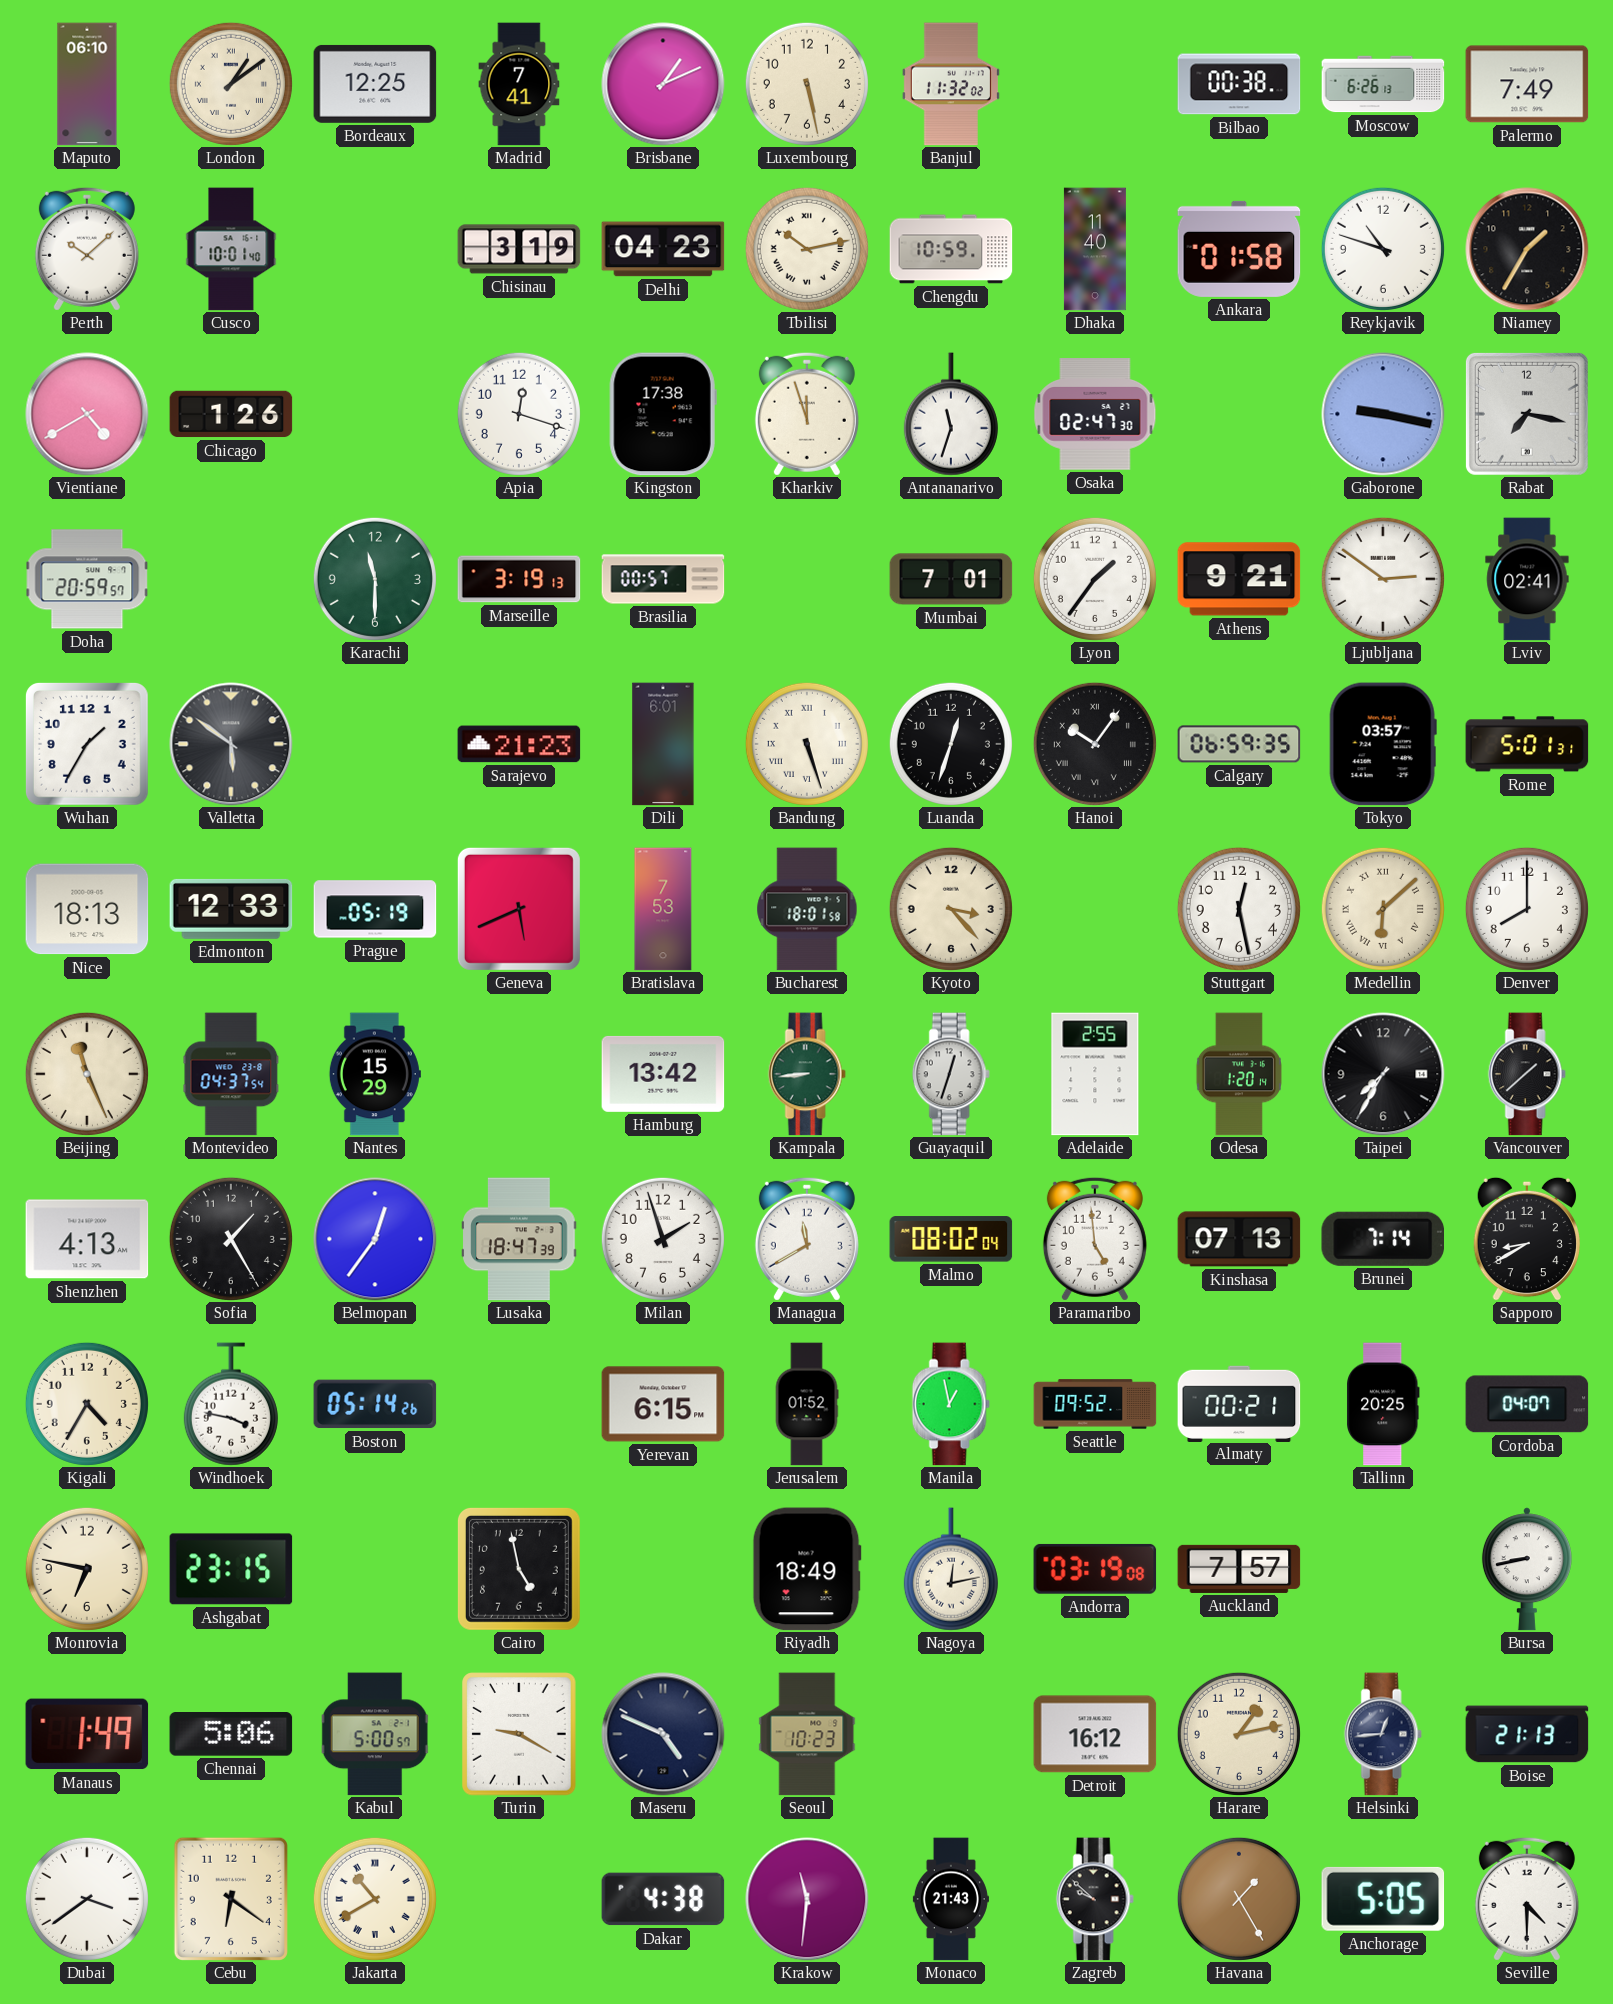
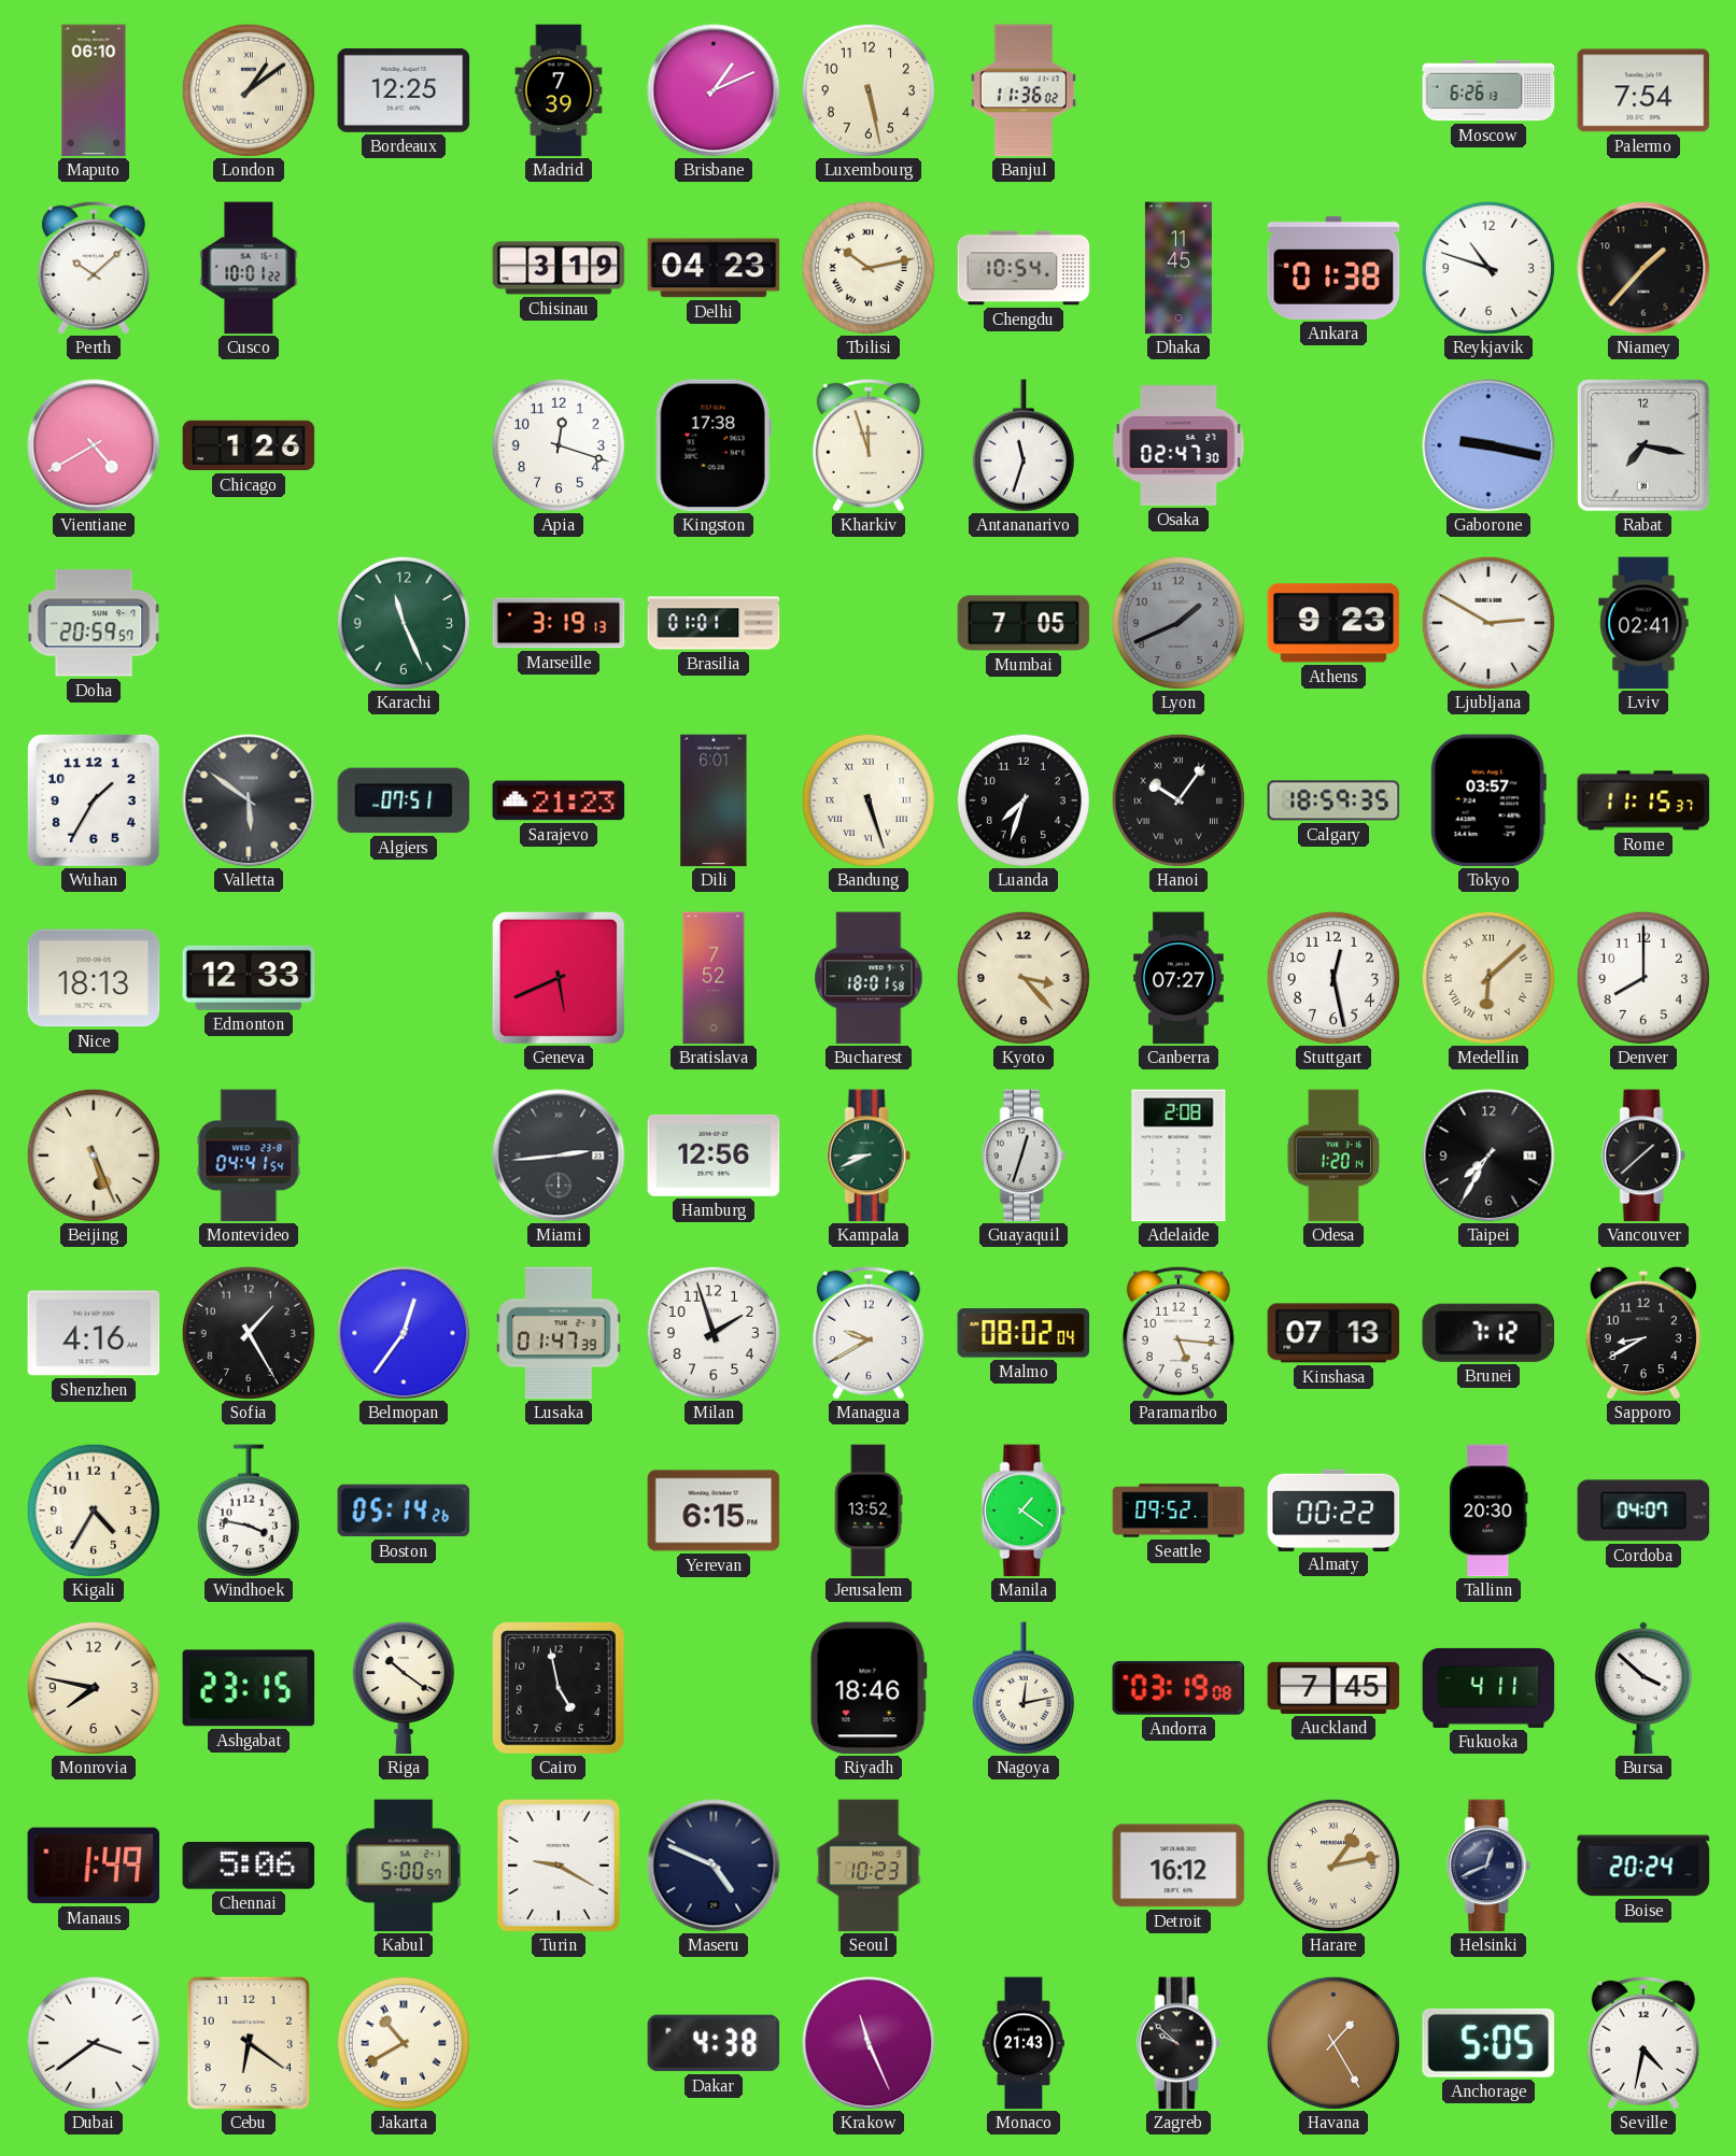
Madrid: 7:41 -> 7:39
Banjul: 11:32 -> 11:36
Bilbao: 00:38 -> none
Palermo: 7:49 -> 7:54
Cusco: 10:01:40 -> 10:01:22
Chengdu: 10:59 -> 10:54
Dhaka: 11:40 -> 11:45
Ankara: 01:58 -> 01:38
Niamey: 1:35 -> 1:37
Karachi: 11:30 -> 11:26
Brasilia: 00:57 -> 01:01
Mumbai: 7:01 -> 7:05
Lyon: 1:36 -> 1:41
Lyon dial: white -> grey
Athens: 9:21 -> 9:23
Ljubljana: 2:51 -> 2:50
Algiers: none -> 07:51
Luanda: 12:33 -> 7:33
Calgary: 06:59 -> 18:59
Rome: 5:01 -> 11:15
Prague: 05:19 -> none
Bratislava: 7:53 -> 7:52
Canberra: none -> 07:27
Beijing: 11:26 -> 5:26
Montevideo: 04:37 -> 04:41
Nantes: 15:29 -> none
Miami: none -> 2:44
Hamburg: 13:42 -> 12:56
Kampala: 8:44 -> 8:41
Adelaide: 2:55 -> 2:08
Shenzhen: 4:13 -> 4:16
Lusaka: 18:47 -> 01:47
Managua: 11:40 -> 9:40
Paramaribo: 4:59 -> 5:16
Brunei: 7:14 -> 7:12
Jerusalem: 01:52 -> 13:52
Manila: 12:58 -> 1:21
Almaty: 00:21 -> 00:22
Tallinn: 20:25 -> 20:30
Monrovia: 6:47 -> 7:47
Riga: none -> 10:21
Riyadh: 18:49 -> 18:46
Auckland: 7:57 -> 7:45
Fukuoka: none -> 4:11
Bursa: 8:43 -> 3:52
Harare numerals: Arabic -> Roman
Helsinki: 12:44 -> 12:41
Boise: 21:13 -> 20:24
Krakow: 11:31 -> 11:26
Seville: 4:30 -> 4:32
